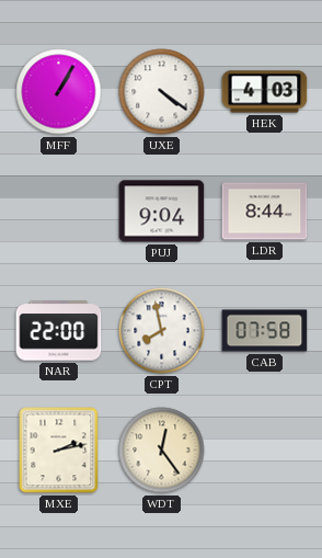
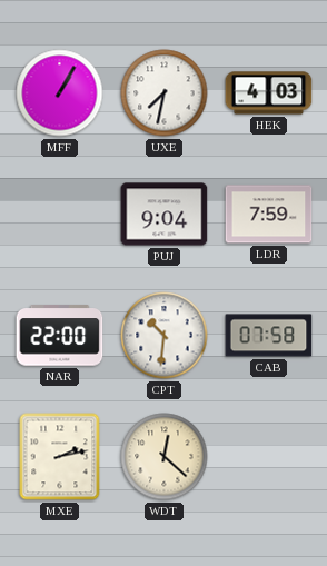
UXE: 4:21 -> 7:32
LDR: 8:44 -> 7:59
CPT: 7:58 -> 10:31
WDT: 12:24 -> 12:22
